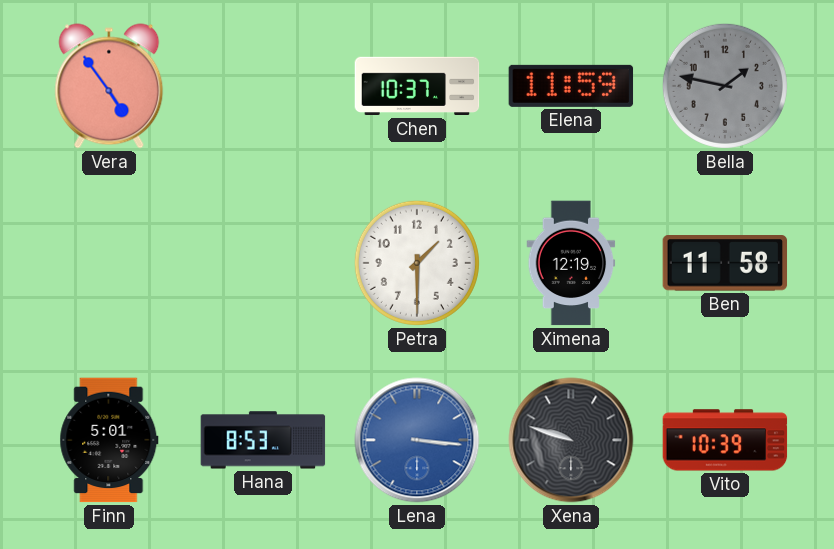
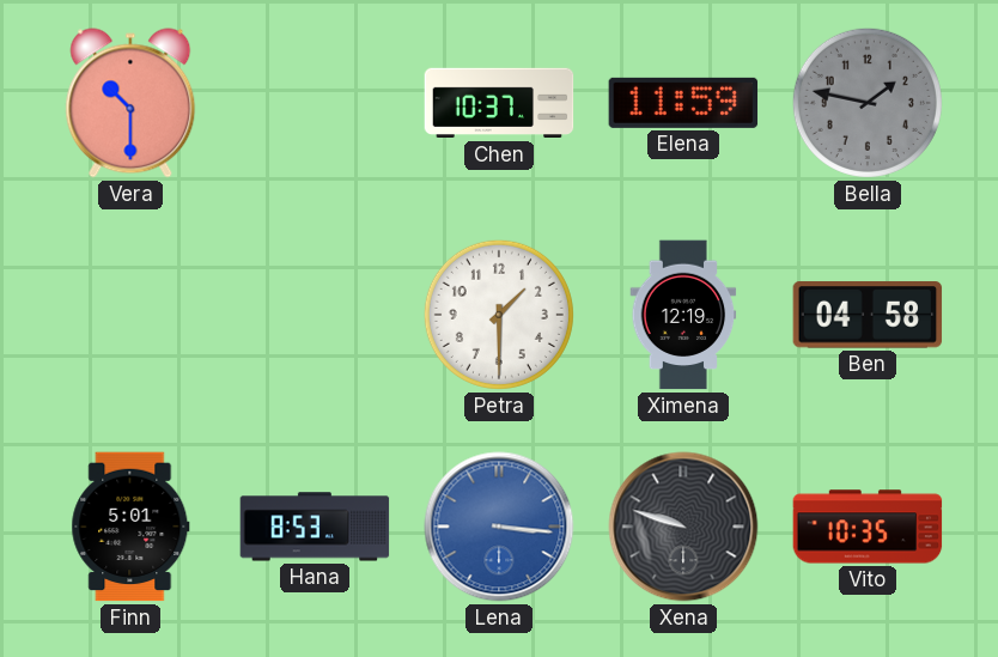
Vera: 4:54 -> 10:30
Ben: 11:58 -> 04:58
Vito: 10:39 -> 10:35
